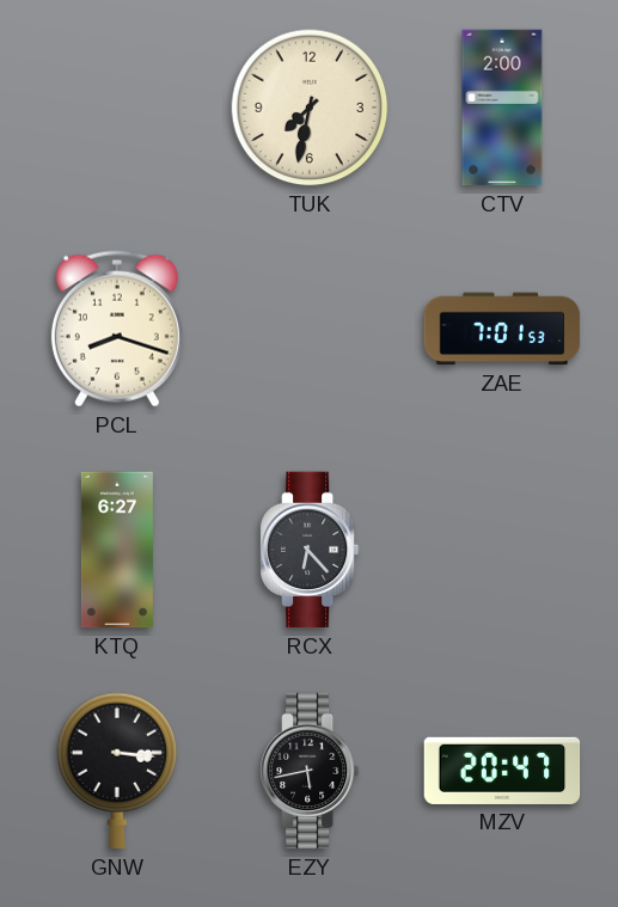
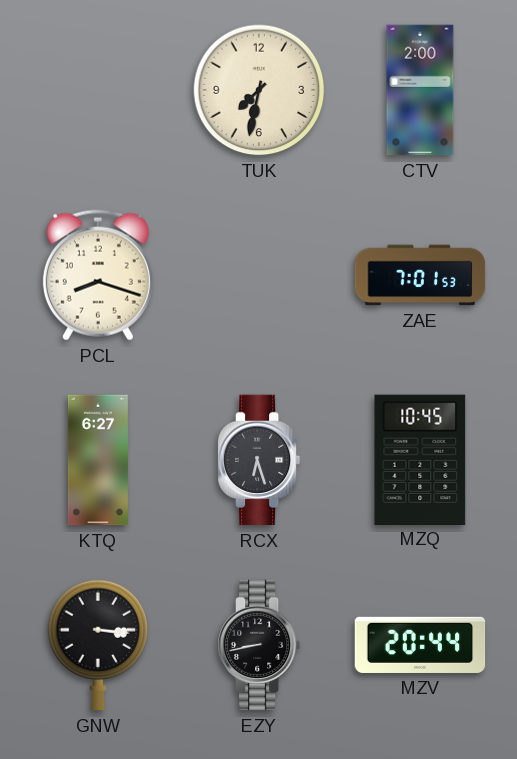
RCX: 6:23 -> 6:27
MZQ: none -> 10:45
EZY: 5:43 -> 8:43
MZV: 20:47 -> 20:44
